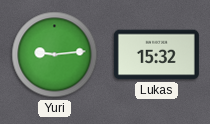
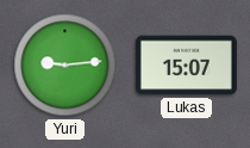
Lukas: 15:32 -> 15:07
